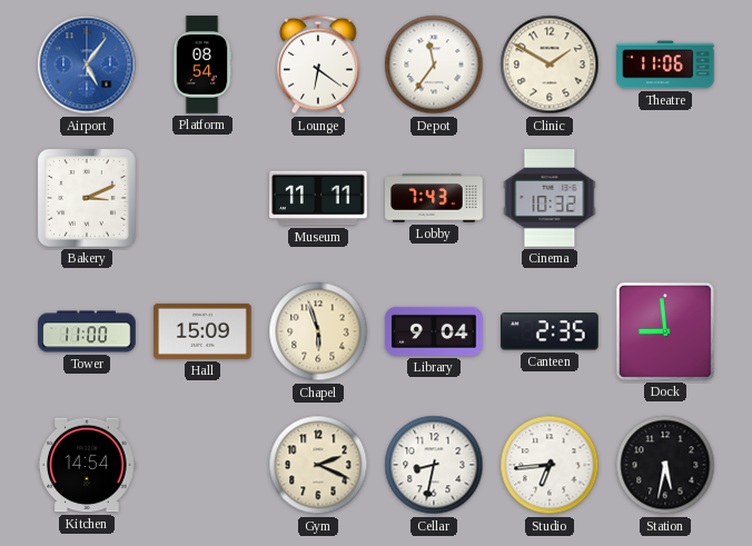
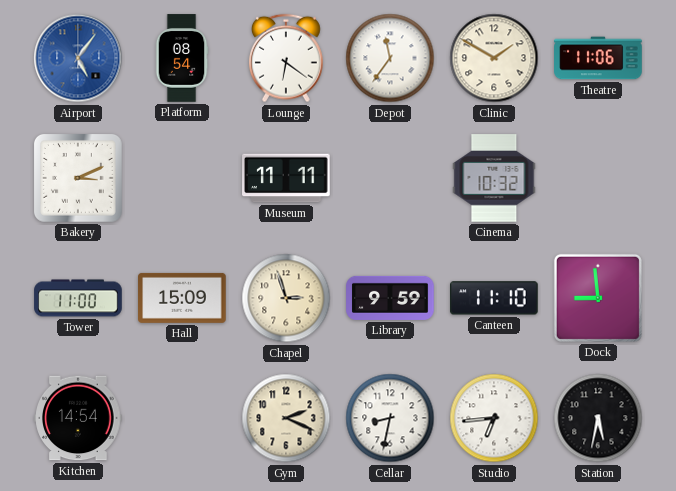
Lobby: 7:43 -> none
Chapel: 5:57 -> 2:57
Library: 9:04 -> 9:59
Canteen: 2:35 -> 11:10
